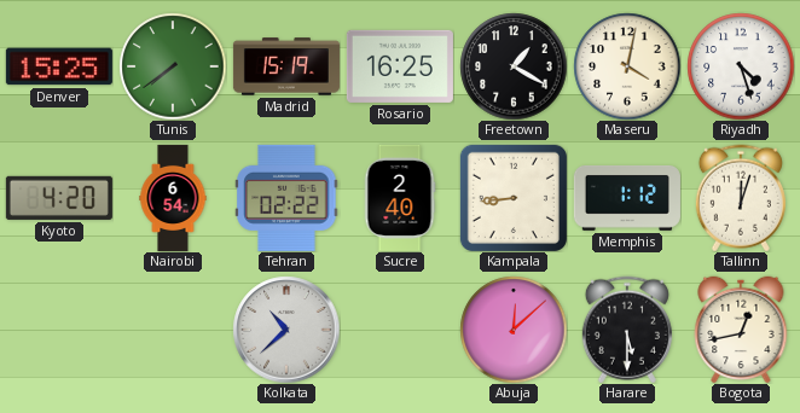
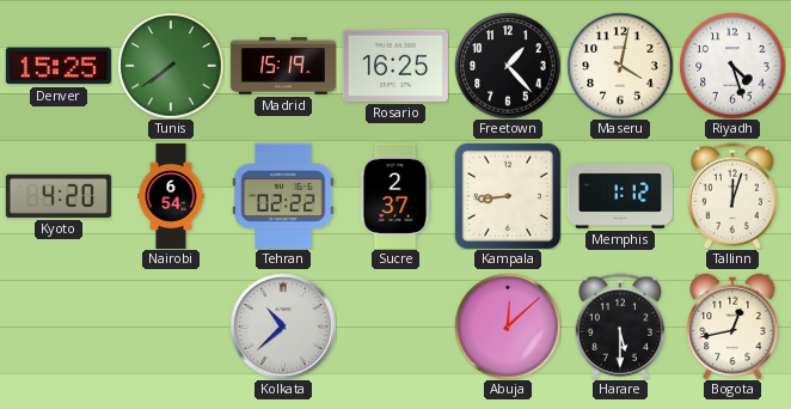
Freetown: 1:20 -> 1:23
Sucre: 2:40 -> 2:37
